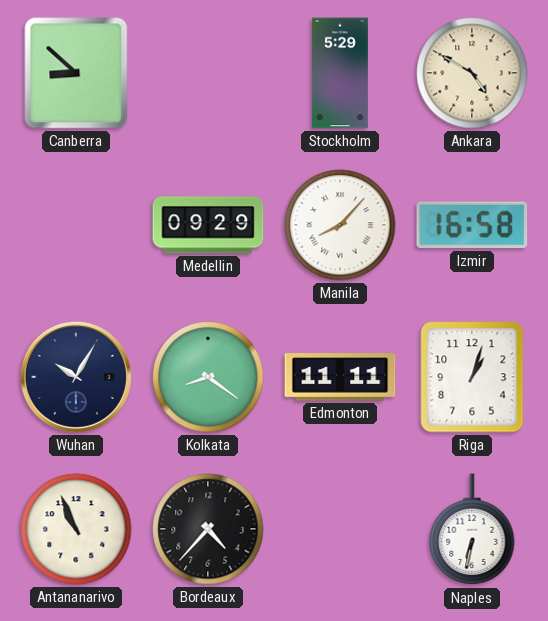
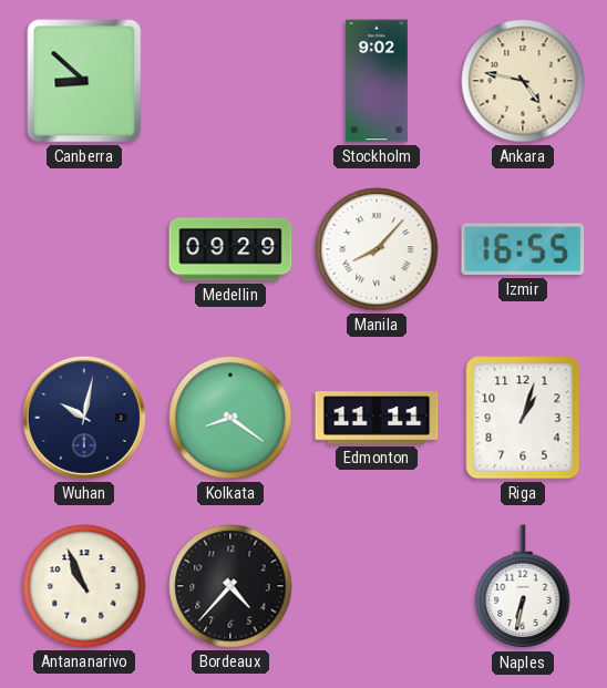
Stockholm: 5:29 -> 9:02
Ankara: 4:50 -> 4:47
Izmir: 16:58 -> 16:55
Wuhan: 10:05 -> 10:02
